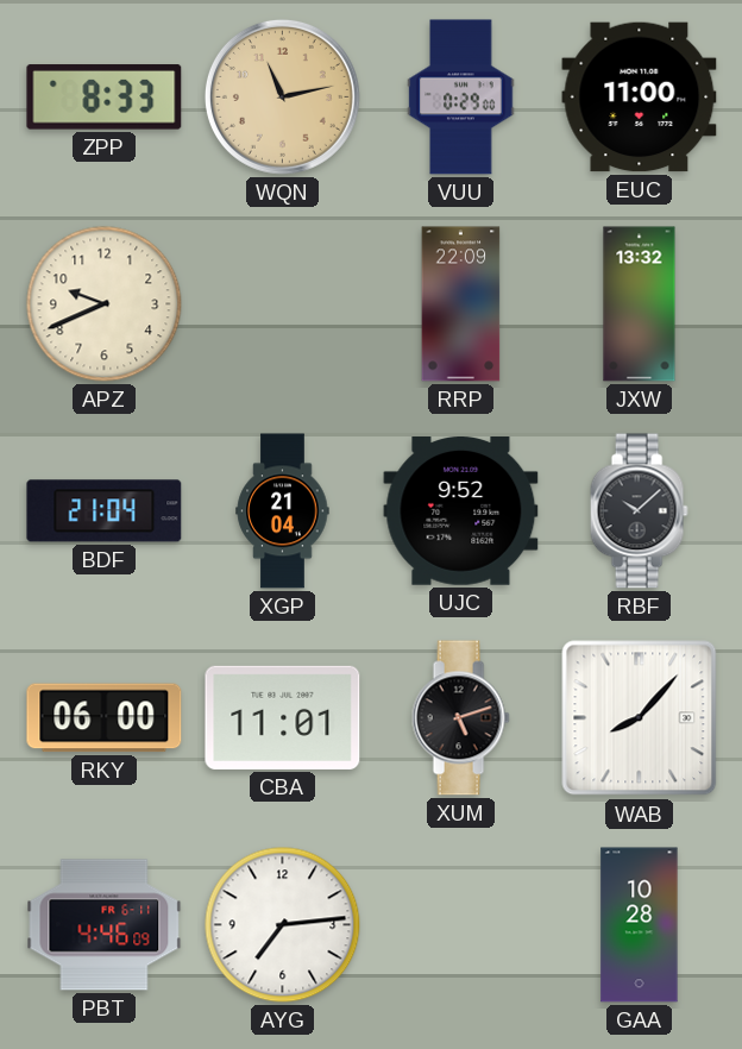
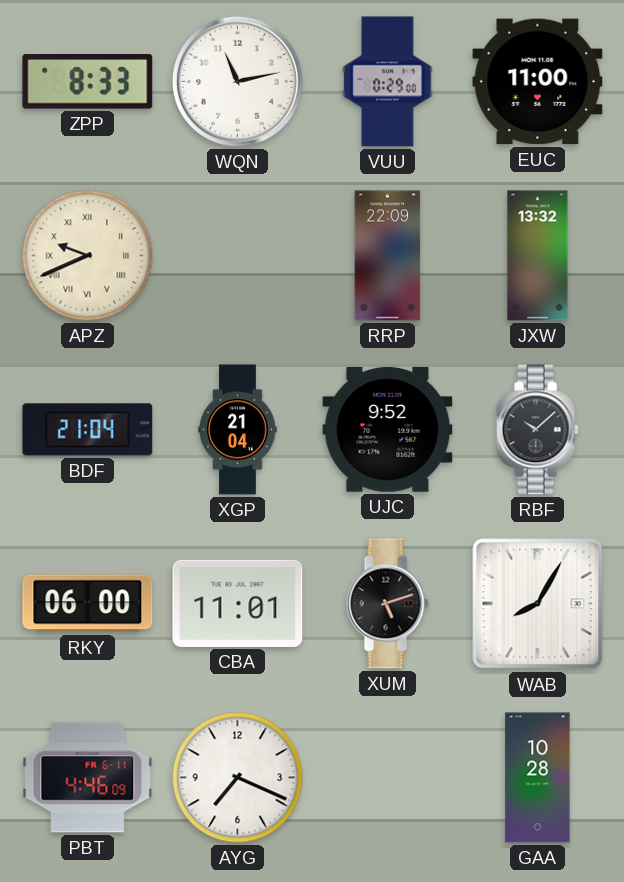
WQN dial: champagne -> white
APZ numerals: Arabic -> Roman
WAB: 8:07 -> 8:05
AYG: 7:14 -> 7:19
